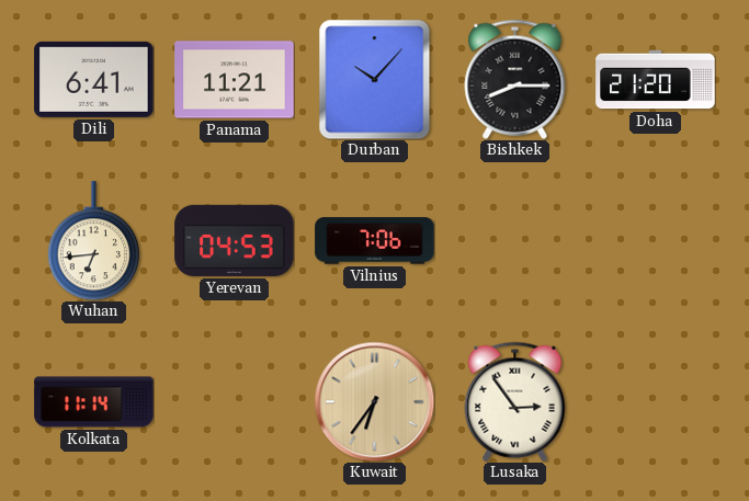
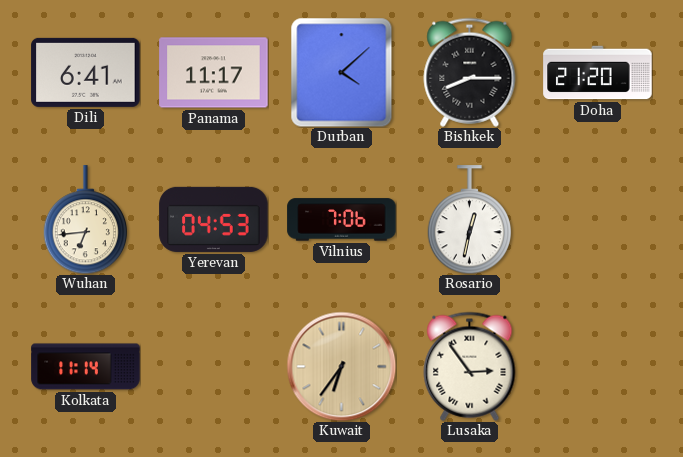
Panama: 11:21 -> 11:17
Durban: 10:07 -> 4:08
Rosario: none -> 12:32
